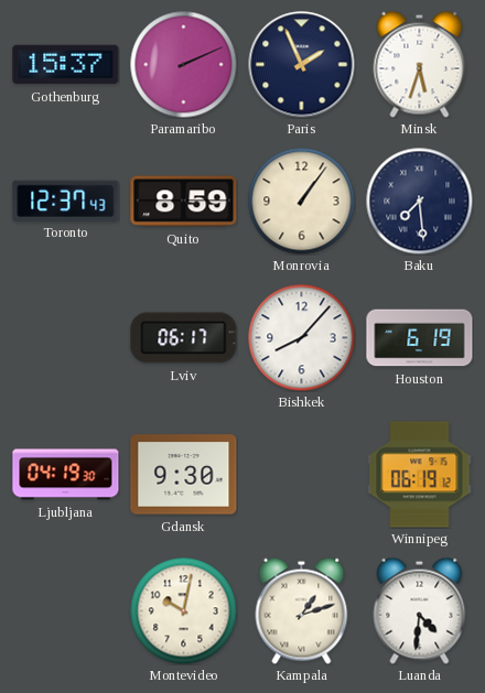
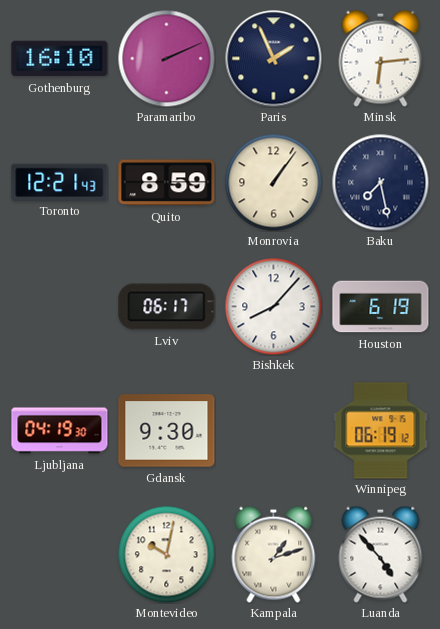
Gothenburg: 15:37 -> 16:10
Minsk: 5:33 -> 6:14
Toronto: 12:37 -> 12:21
Baku: 7:29 -> 7:28
Luanda: 4:31 -> 4:53
